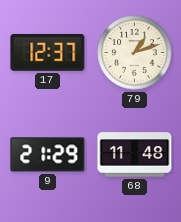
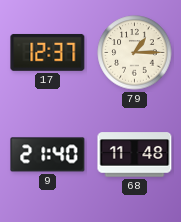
79: 1:12 -> 1:15
9: 21:29 -> 21:40
